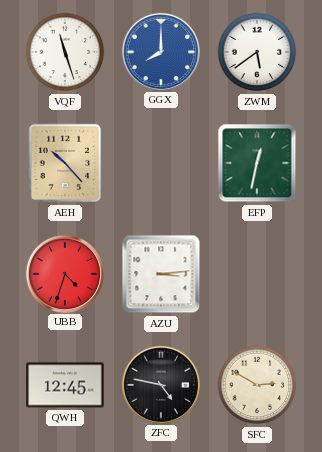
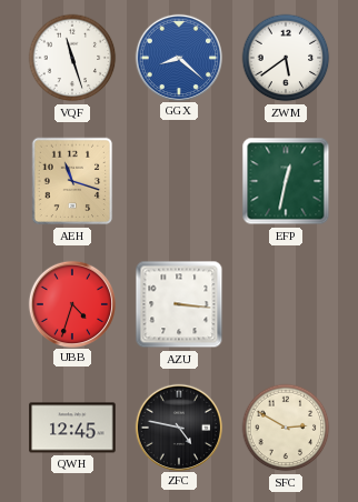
GGX: 8:00 -> 8:22
AEH: 10:23 -> 11:18
AZU: 3:14 -> 3:16
